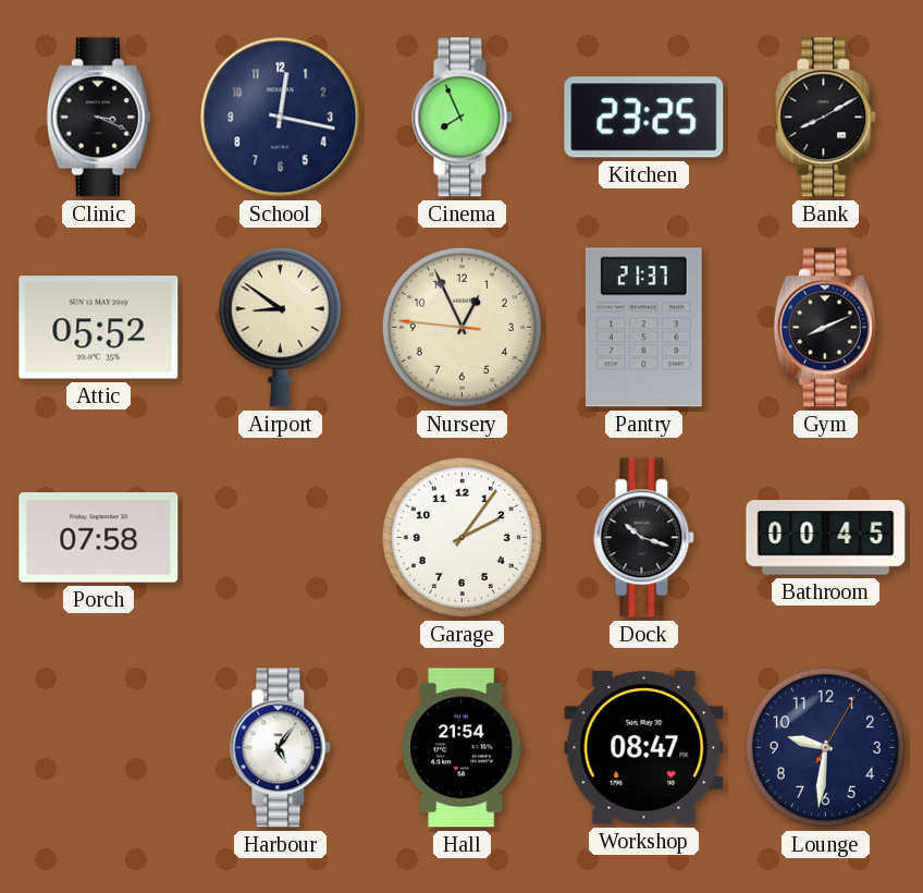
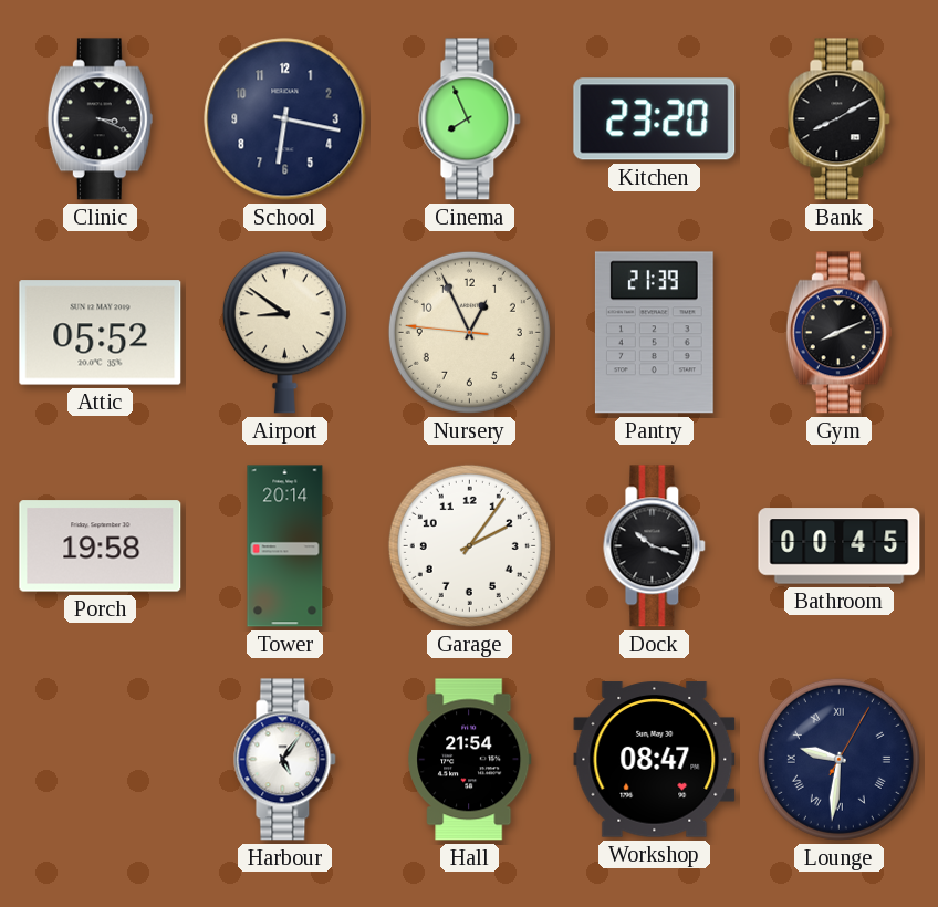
School: 12:17 -> 6:17
Kitchen: 23:25 -> 23:20
Pantry: 21:37 -> 21:39
Porch: 07:58 -> 19:58
Tower: none -> 20:14
Lounge numerals: Arabic -> Roman
